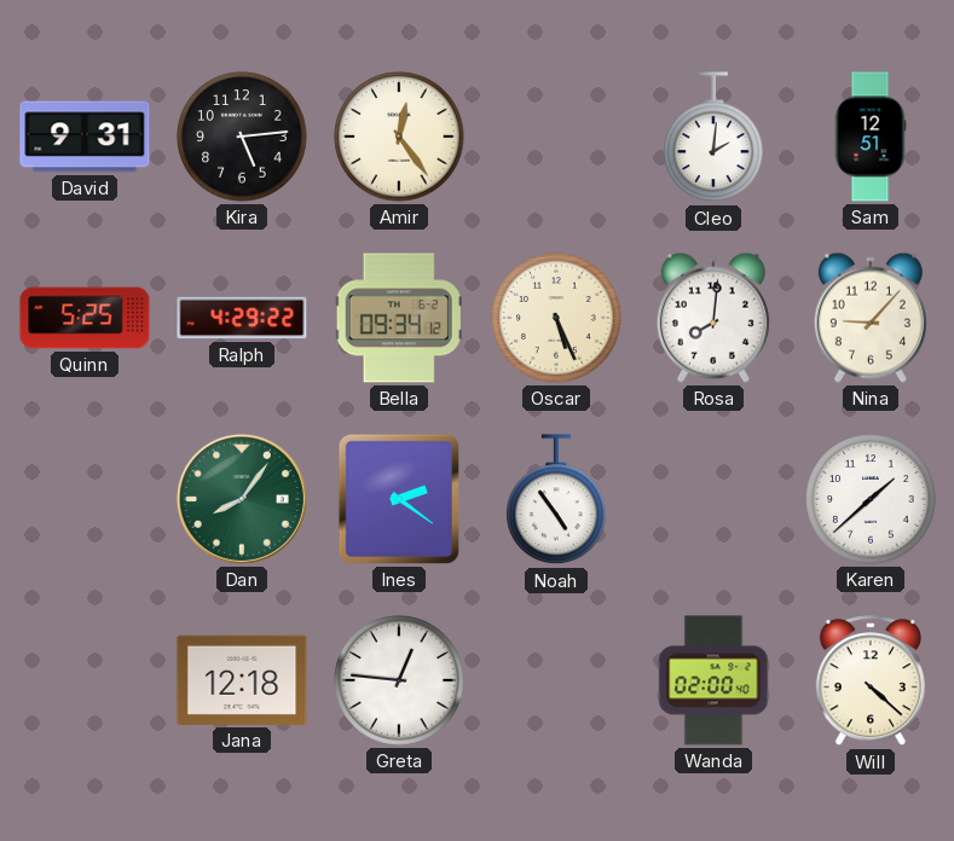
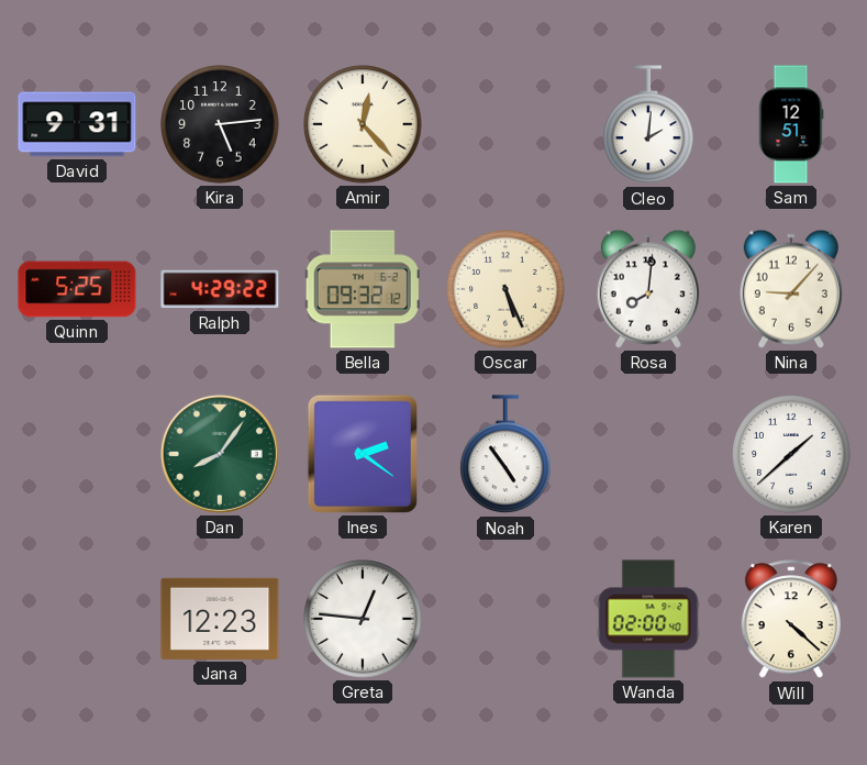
Amir: 12:24 -> 12:23
Bella: 09:34 -> 09:32
Jana: 12:18 -> 12:23
